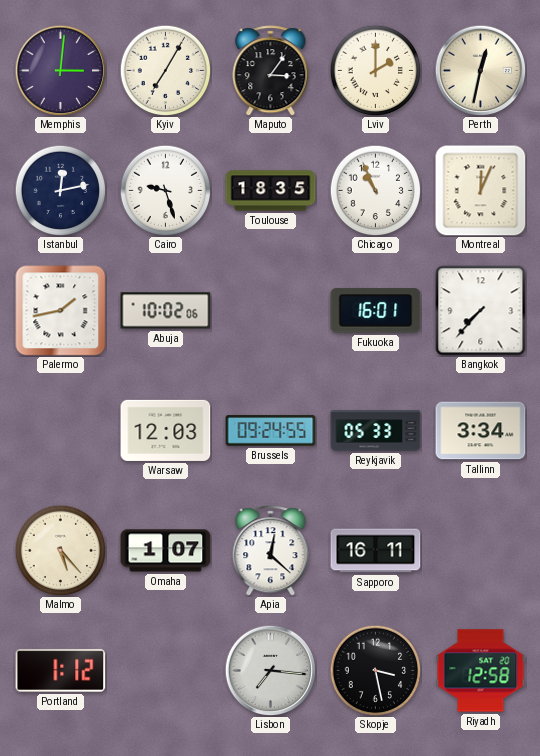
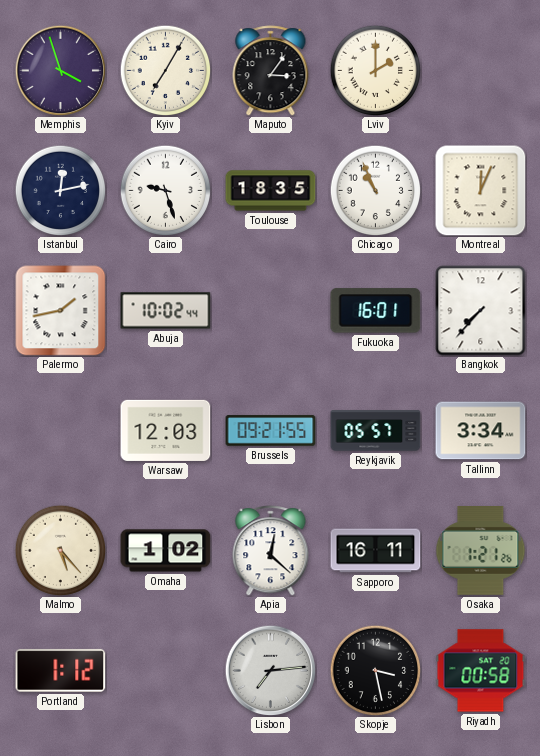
Memphis: 3:01 -> 3:57
Perth: 12:32 -> none
Abuja: 10:02:06 -> 10:02:44
Brussels: 09:24 -> 09:21
Reykjavik: 05:33 -> 05:57
Omaha: 1:07 -> 1:02
Osaka: none -> 1:21
Lisbon: 7:16 -> 7:14
Riyadh: 12:58 -> 00:58
